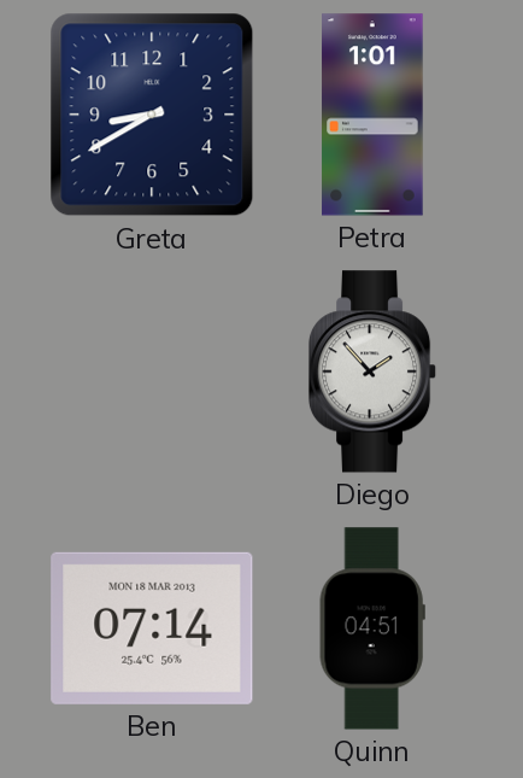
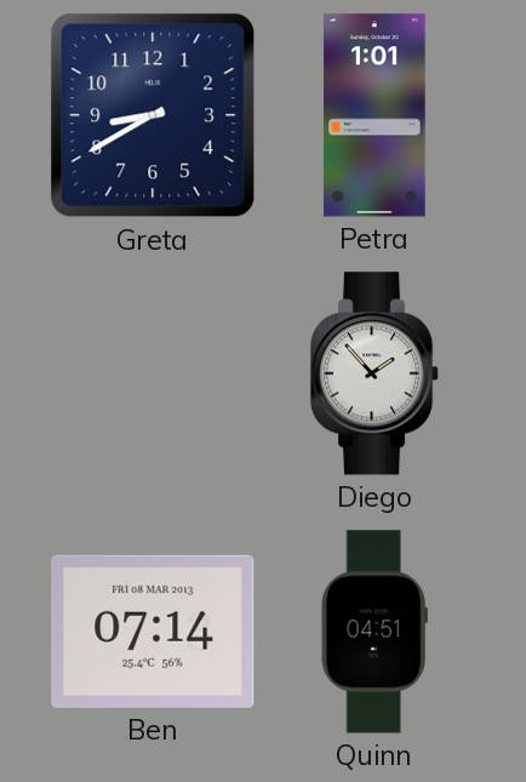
Ben date: MON 18 MAR 2013 -> FRI 08 MAR 2013
